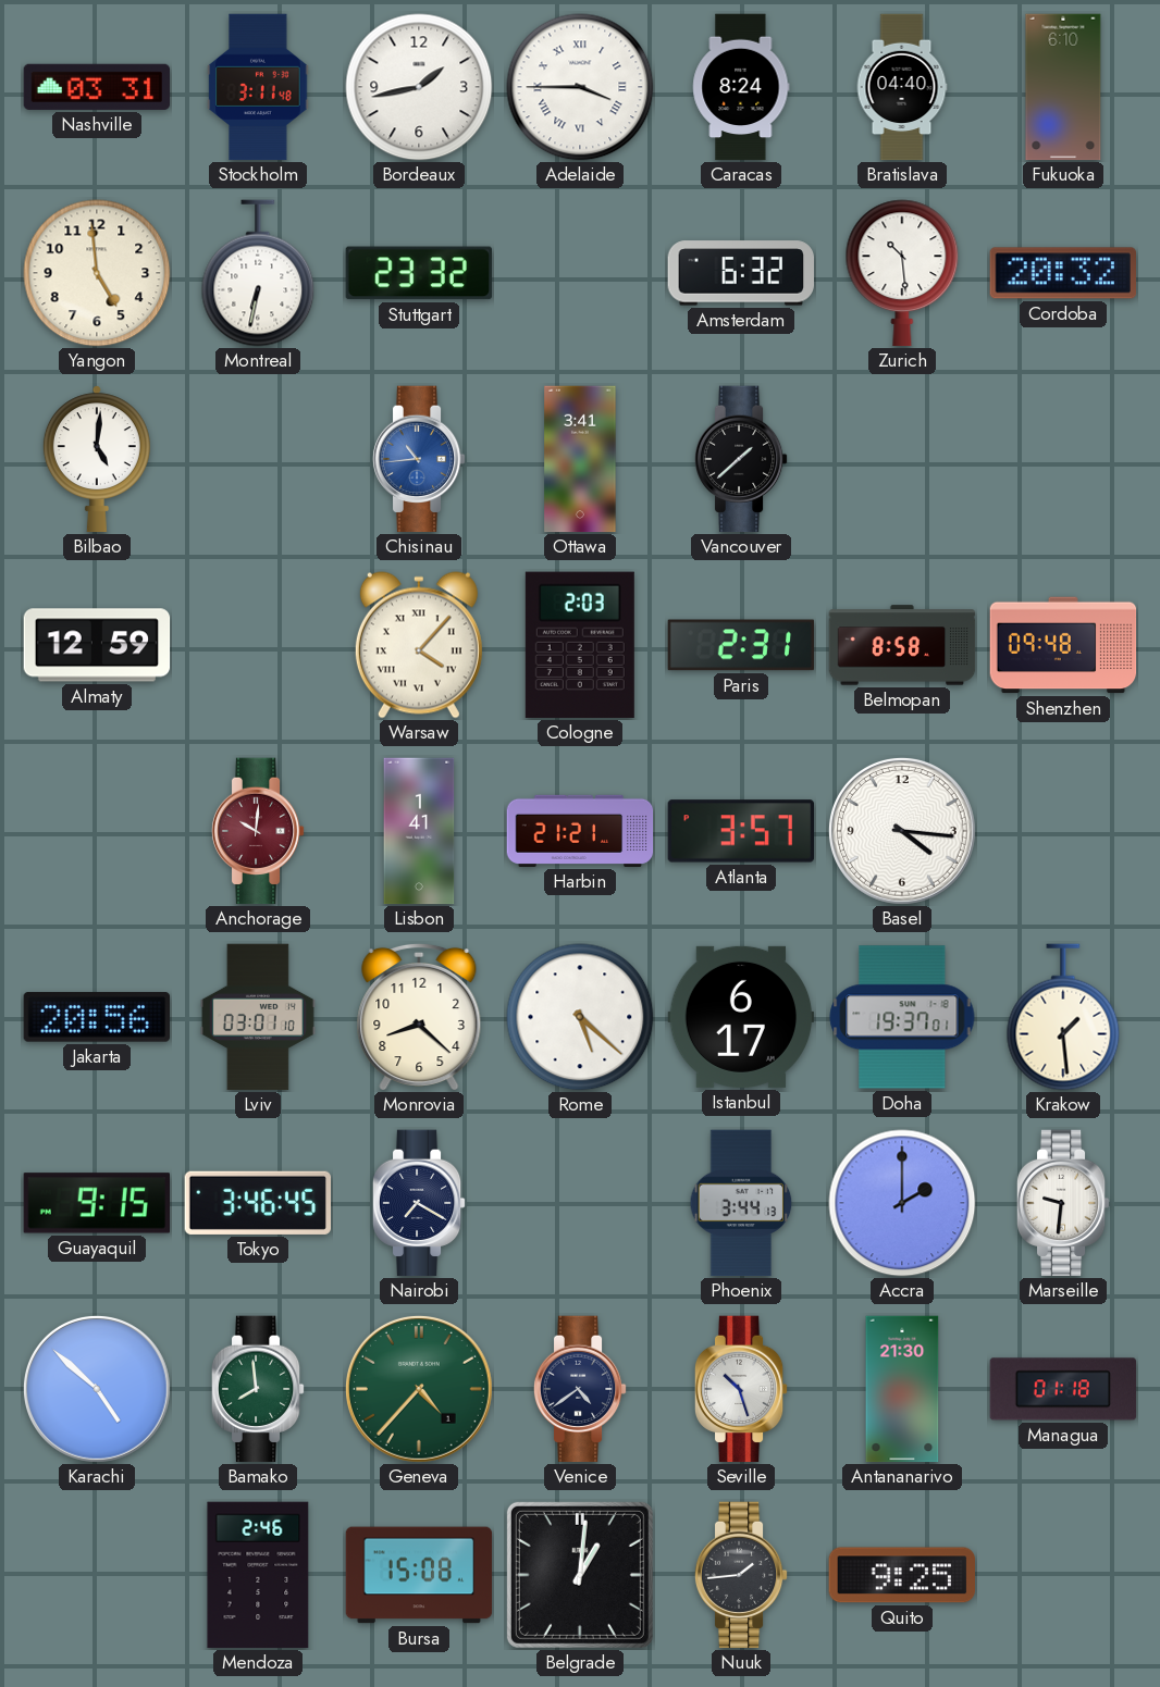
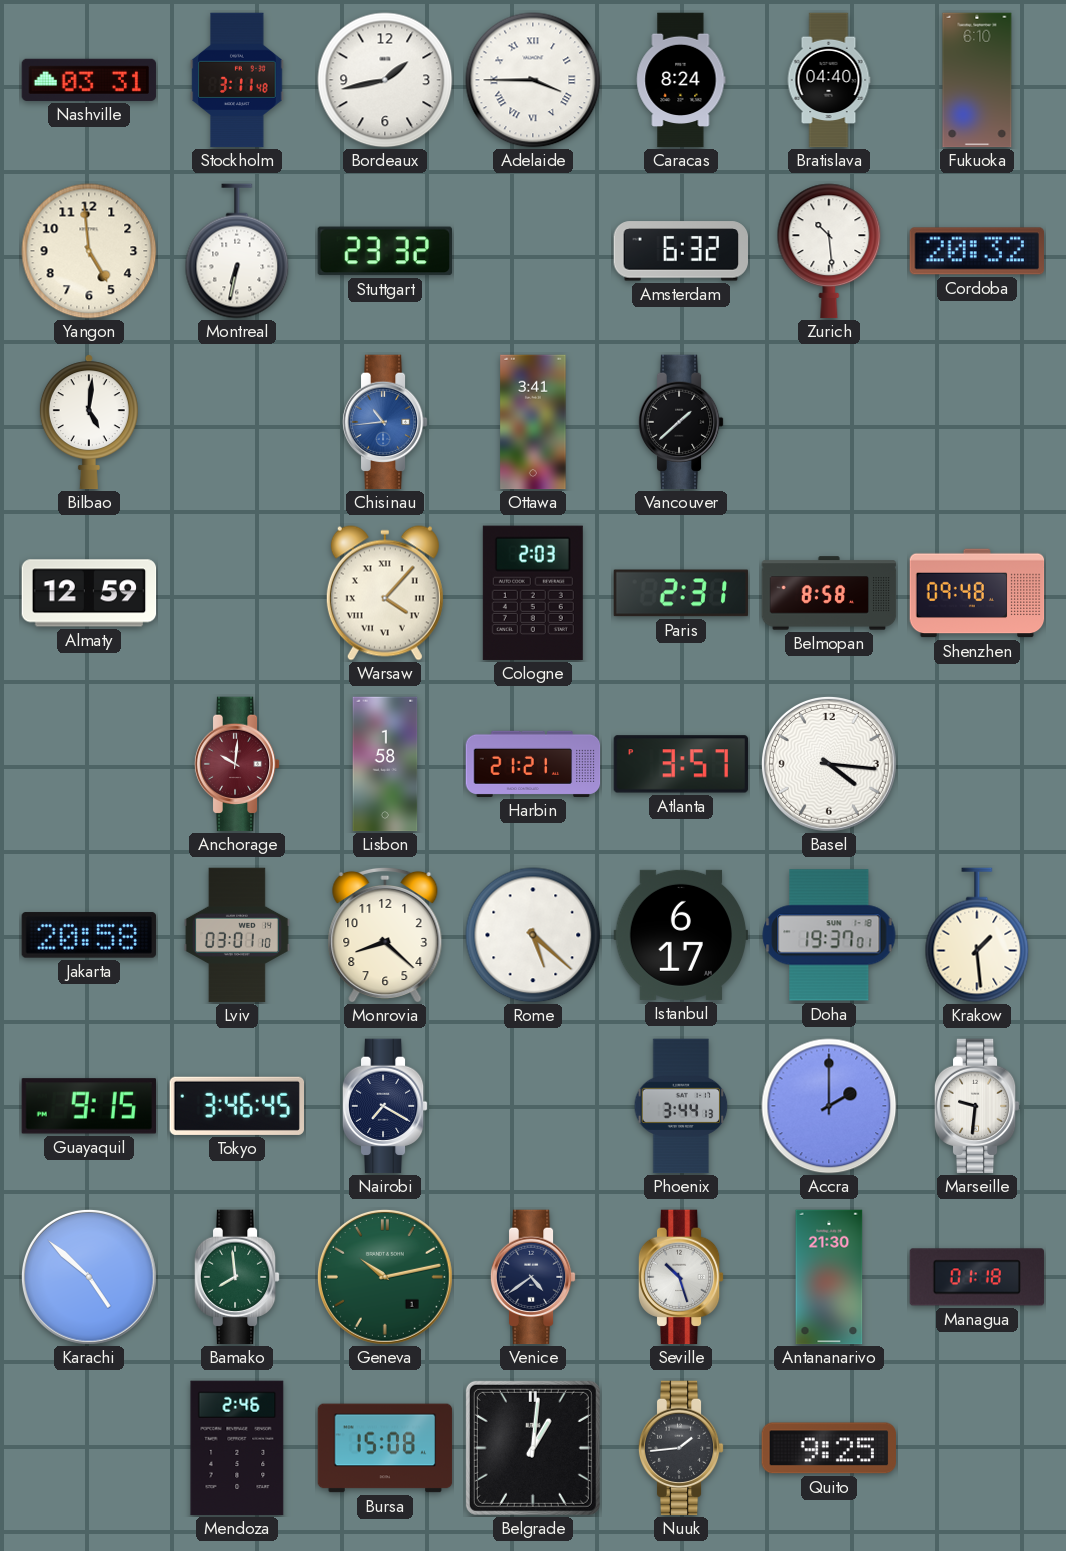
Lisbon: 1:41 -> 1:58
Jakarta: 20:56 -> 20:58
Geneva: 4:37 -> 10:13
